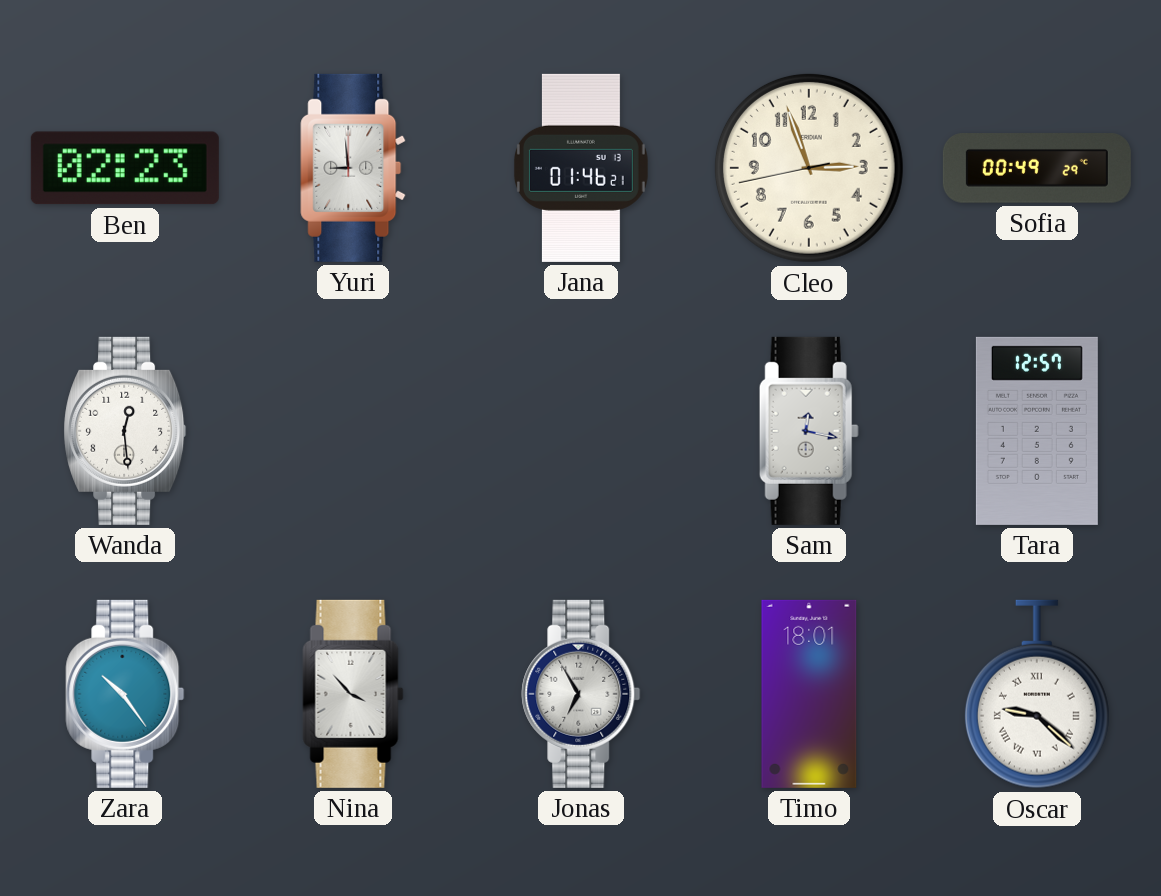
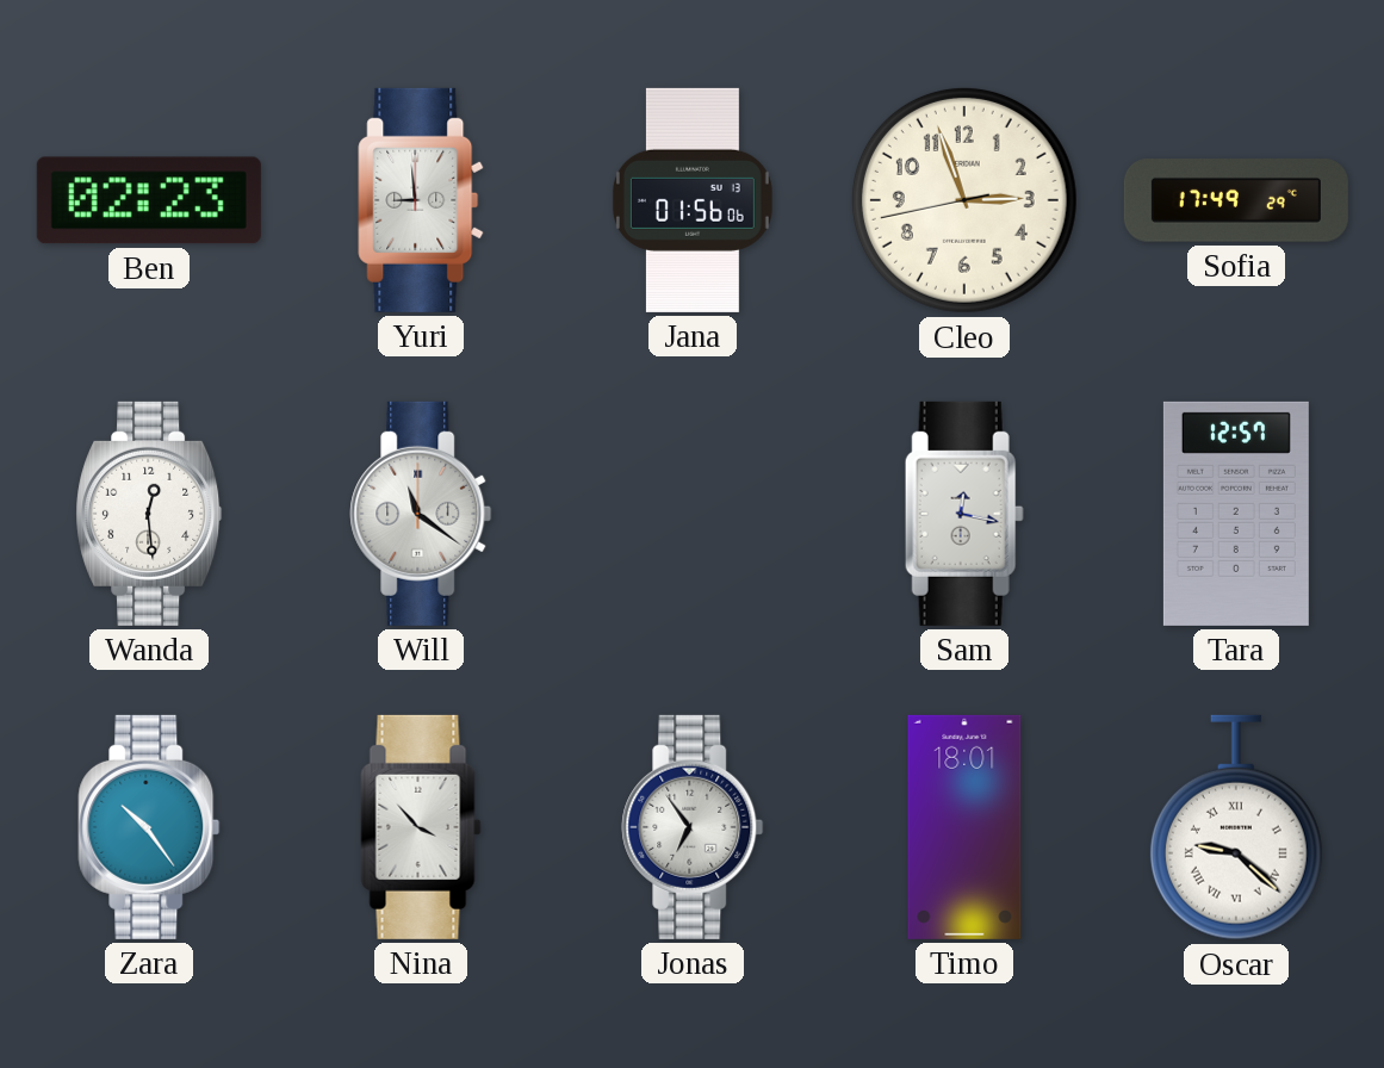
Jana: 01:46 -> 01:56
Sofia: 00:49 -> 17:49
Will: none -> 11:21
Jonas: 6:55 -> 6:54
